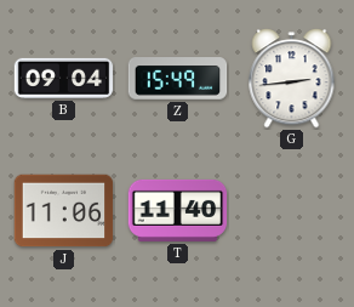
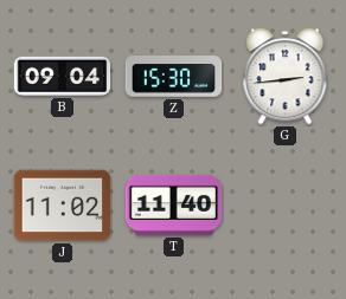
Z: 15:49 -> 15:30
J: 11:06 -> 11:02
